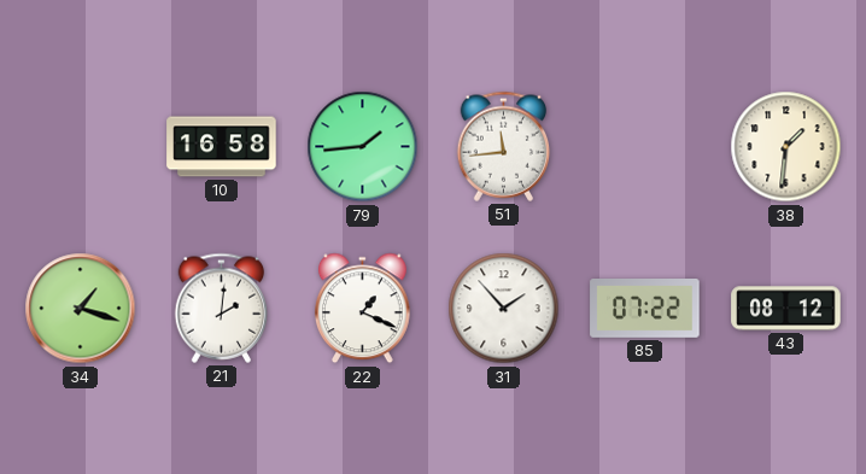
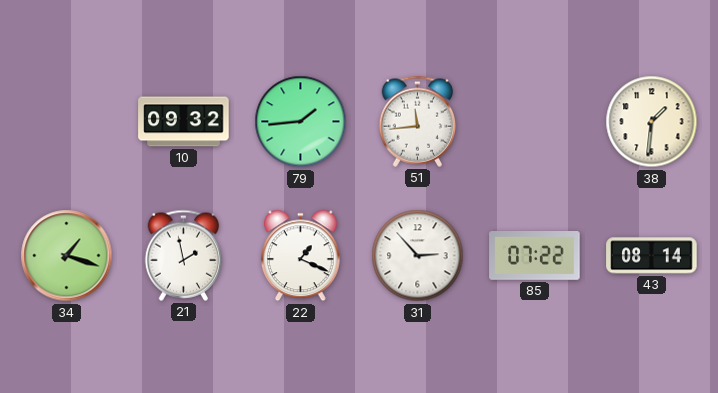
10: 16:58 -> 09:32
21: 2:01 -> 1:58
31: 1:53 -> 2:53
43: 08:12 -> 08:14
